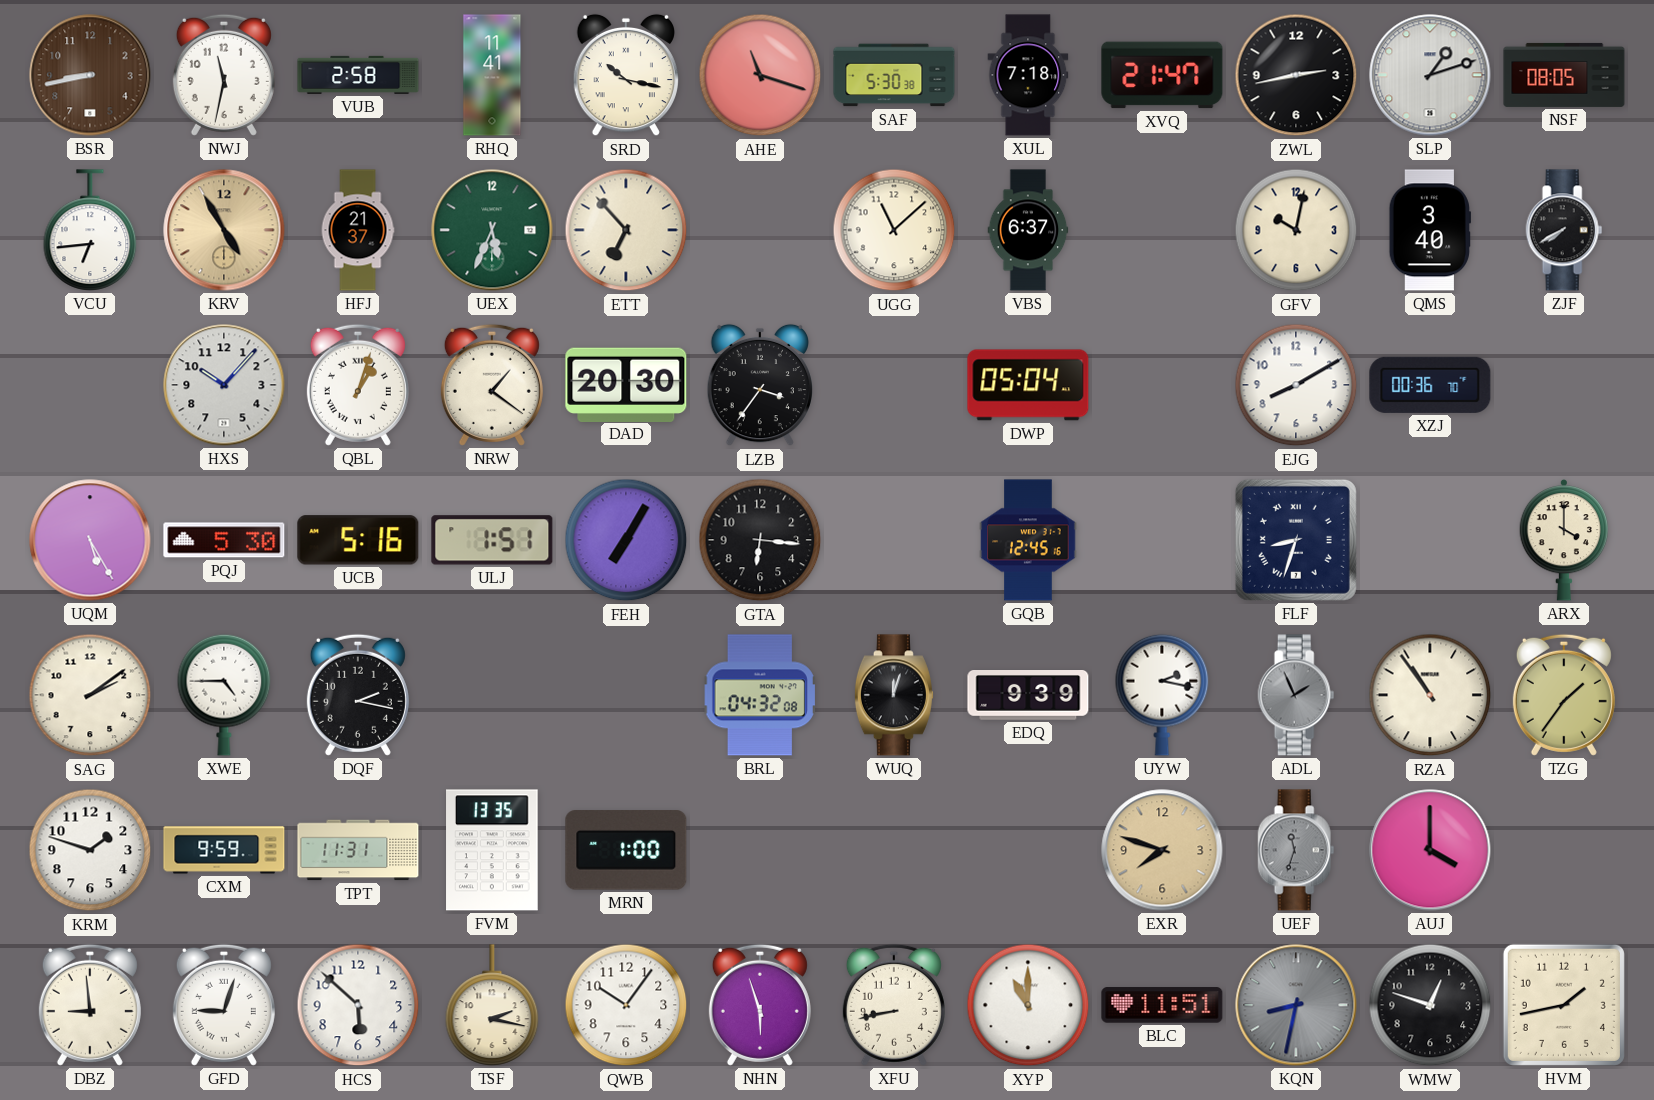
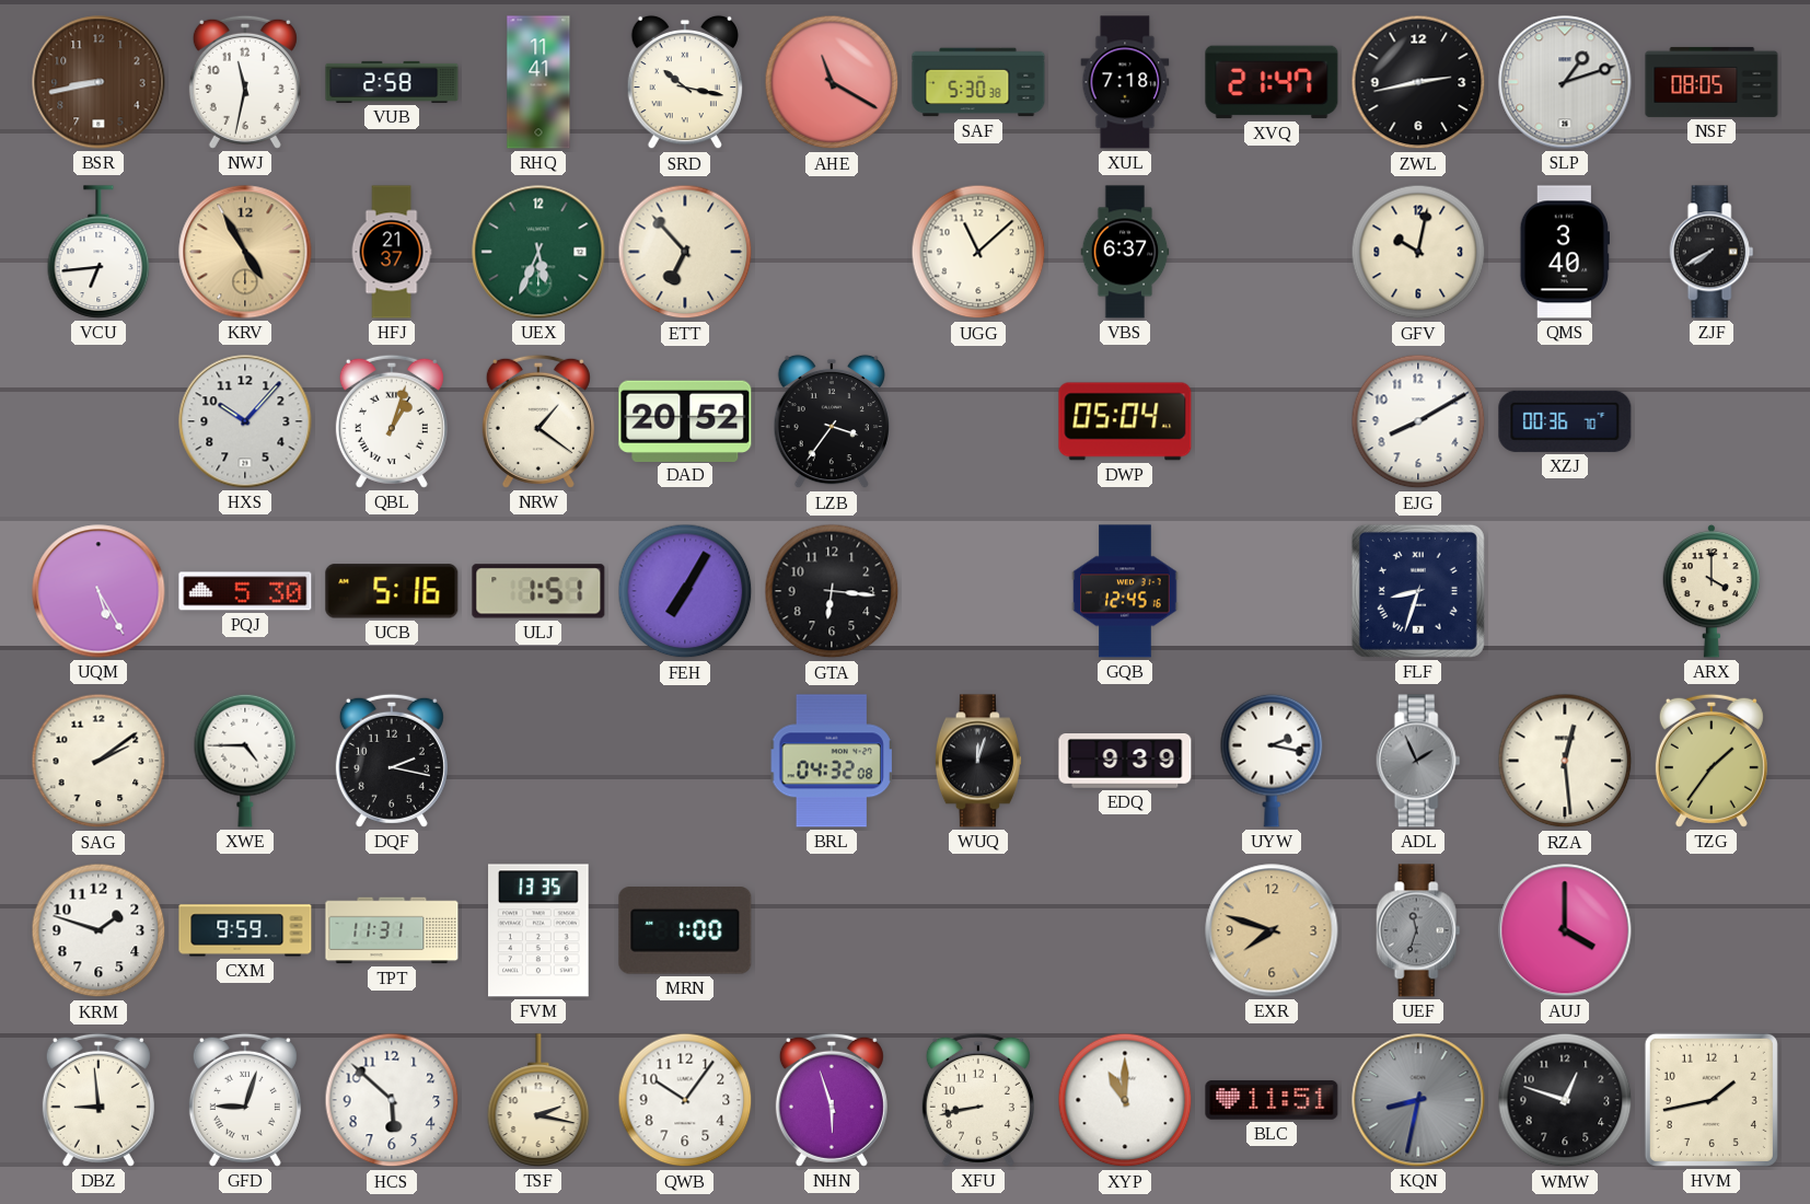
AHE: 11:18 -> 11:20
DAD: 20:30 -> 20:52
RZA: 10:54 -> 12:29
